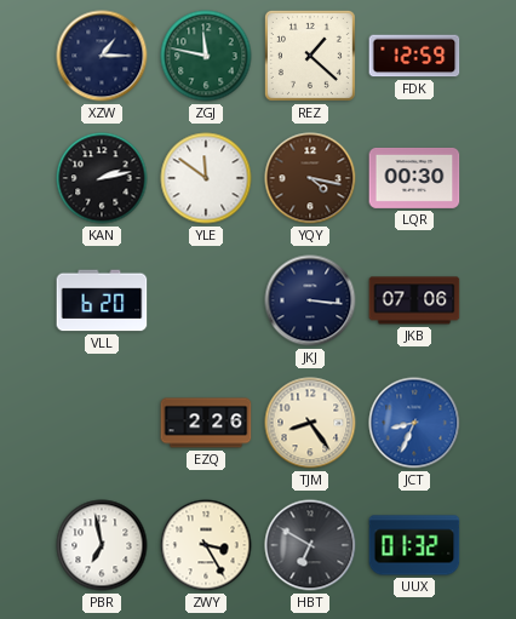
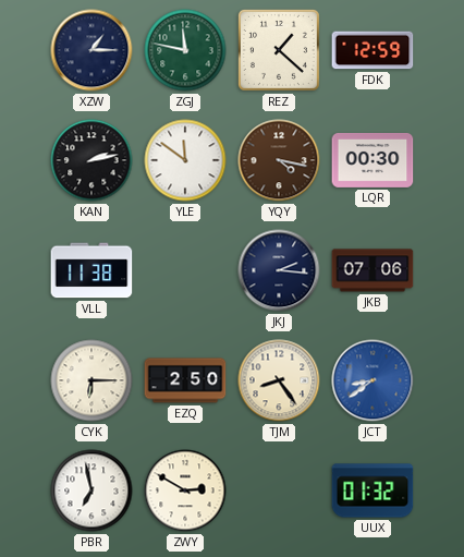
VLL: 6:20 -> 11:38
JKJ: 3:16 -> 2:16
CYK: none -> 6:15
EZQ: 2:26 -> 2:50
JCT: 8:34 -> 8:39
ZWY: 3:25 -> 2:50
HBT: 6:50 -> none
